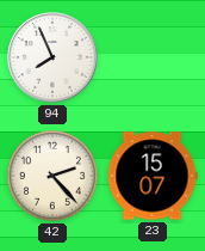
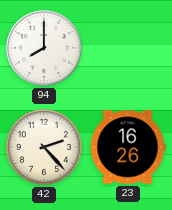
94: 7:56 -> 8:00
23: 15:07 -> 16:26
